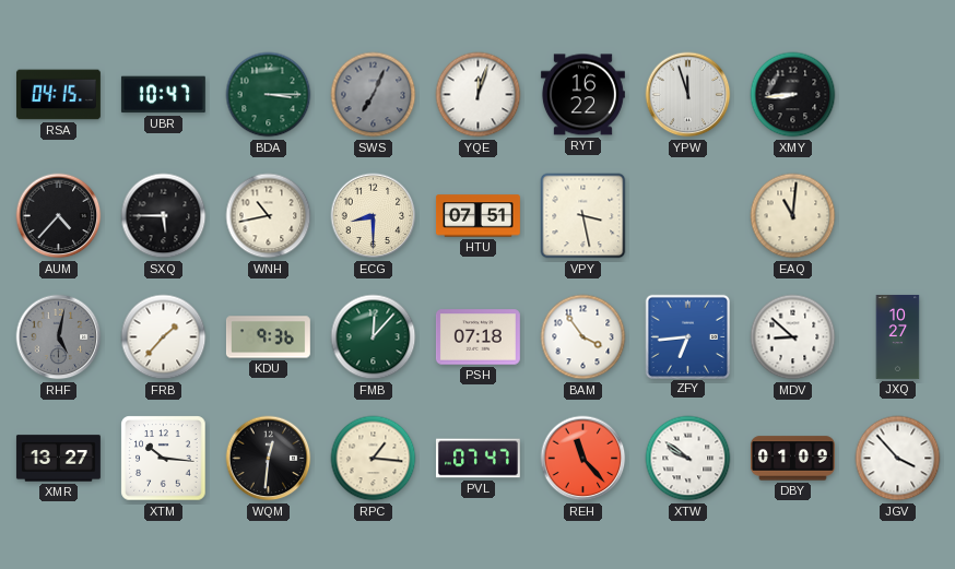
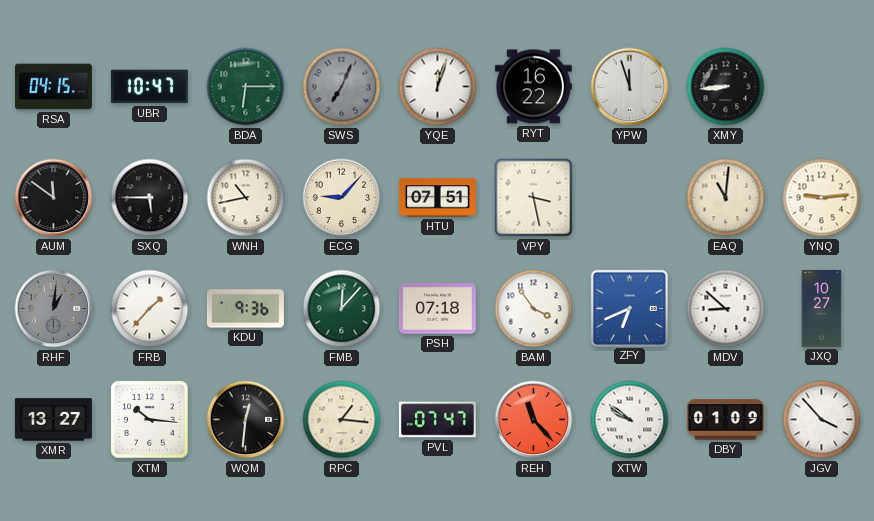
BDA: 3:15 -> 6:15
AUM: 4:37 -> 11:51
ECG: 8:30 -> 9:07
YNQ: none -> 9:14
RHF: 5:02 -> 1:01
ZFY: 6:44 -> 6:41
